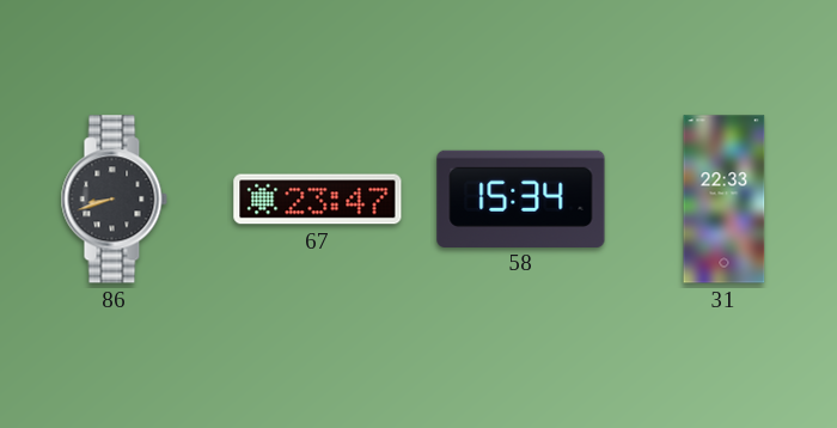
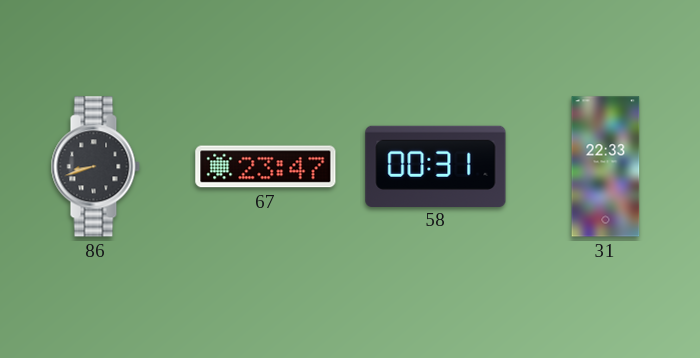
58: 15:34 -> 00:31
